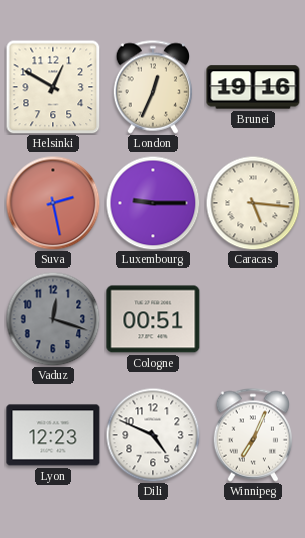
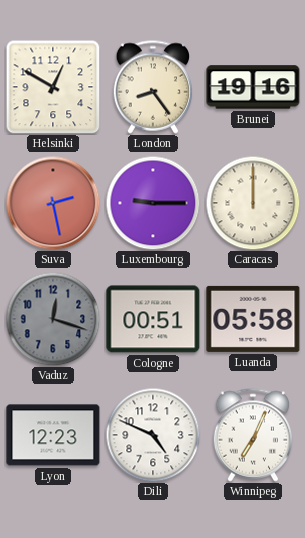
London: 12:34 -> 8:24
Caracas: 5:16 -> 12:00
Luanda: none -> 05:58
